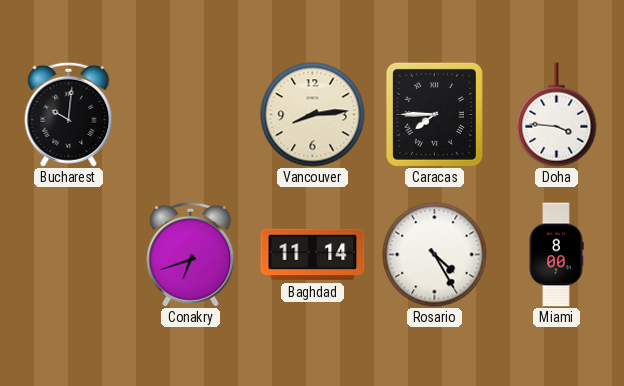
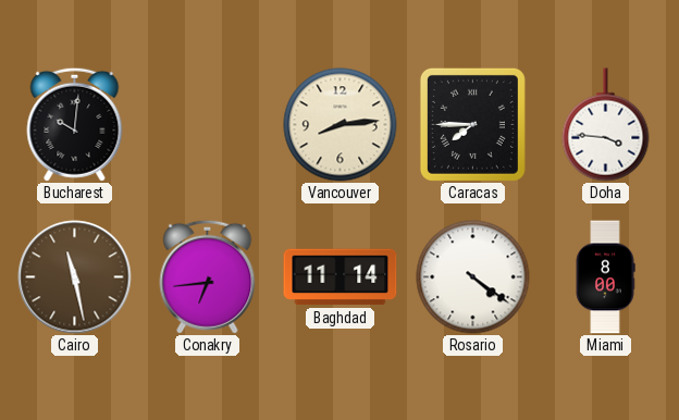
Cairo: none -> 11:28
Conakry: 6:42 -> 6:44
Rosario: 4:25 -> 4:21
